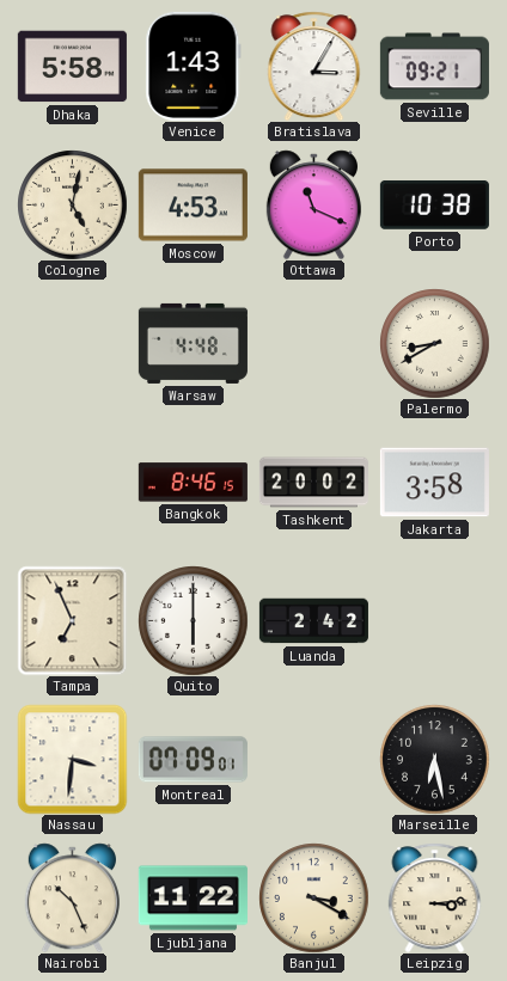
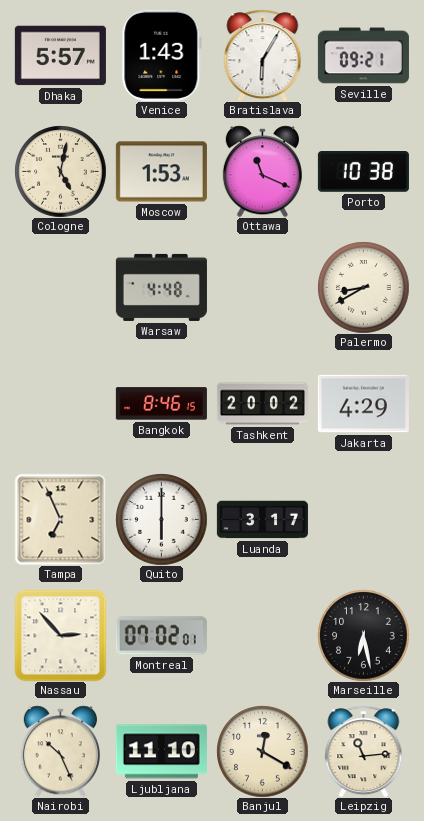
Dhaka: 5:58 -> 5:57
Bratislava: 3:05 -> 6:05
Moscow: 4:53 -> 1:53
Jakarta: 3:58 -> 4:29
Luanda: 2:42 -> 3:17
Nassau: 3:31 -> 2:53
Montreal: 07:09 -> 07:02
Ljubljana: 11:22 -> 11:10
Banjul: 3:20 -> 12:20
Leipzig: 3:14 -> 11:14
